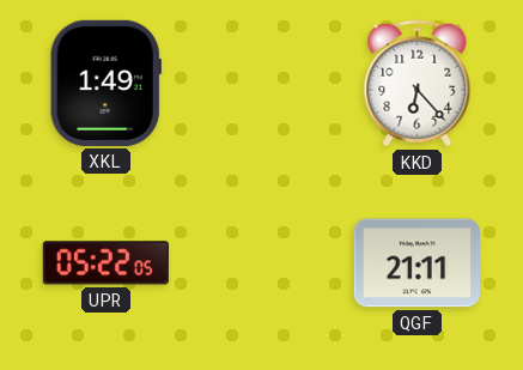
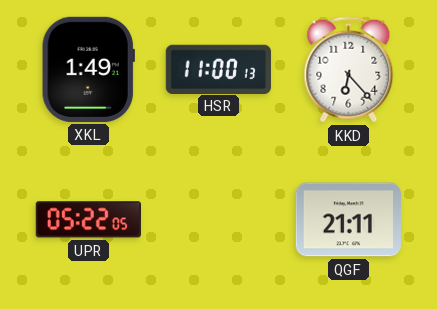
HSR: none -> 11:00
